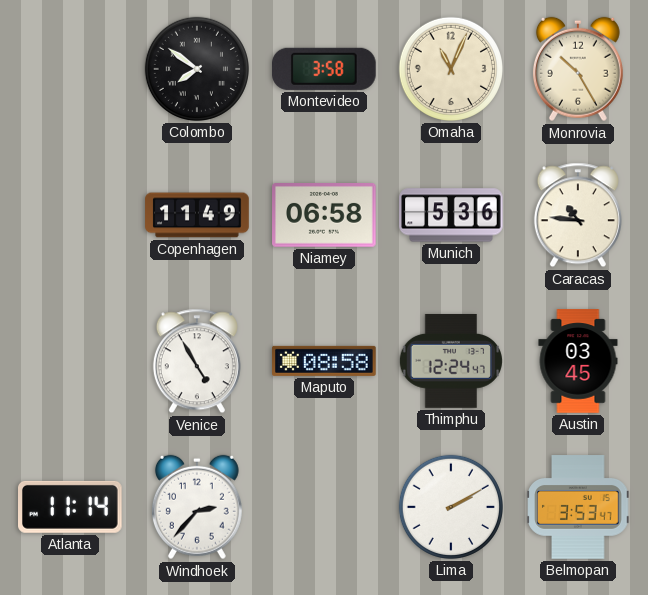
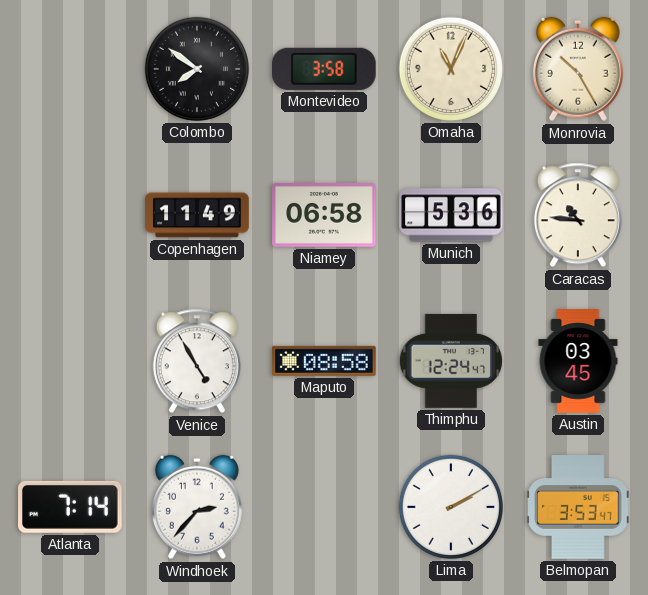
Atlanta: 11:14 -> 7:14
